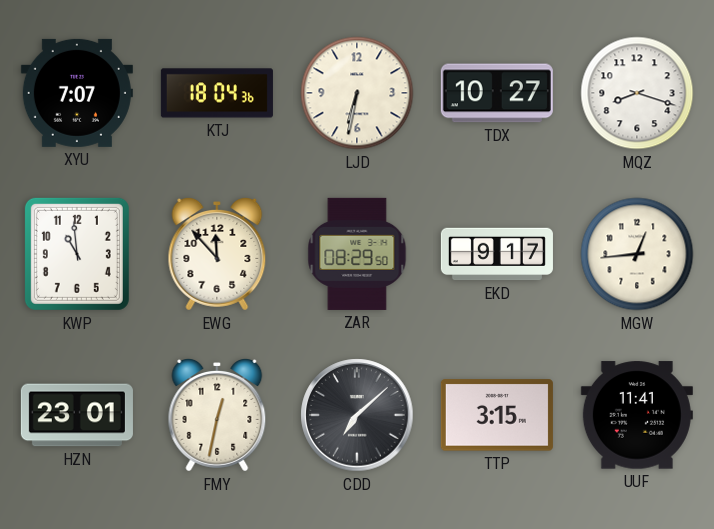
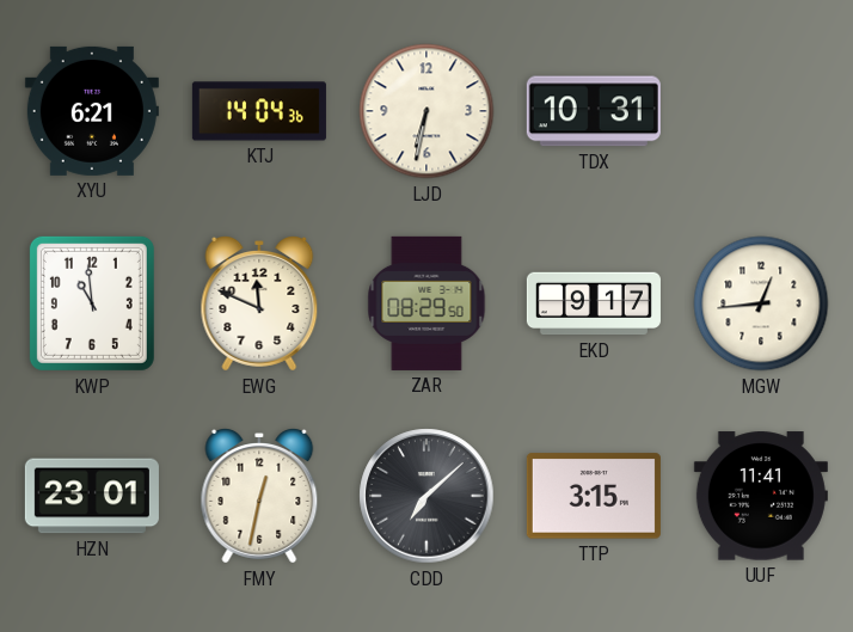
XYU: 7:07 -> 6:21
KTJ: 18:04 -> 14:04
TDX: 10:27 -> 10:31
MQZ: 8:18 -> none
EWG: 11:53 -> 11:49
